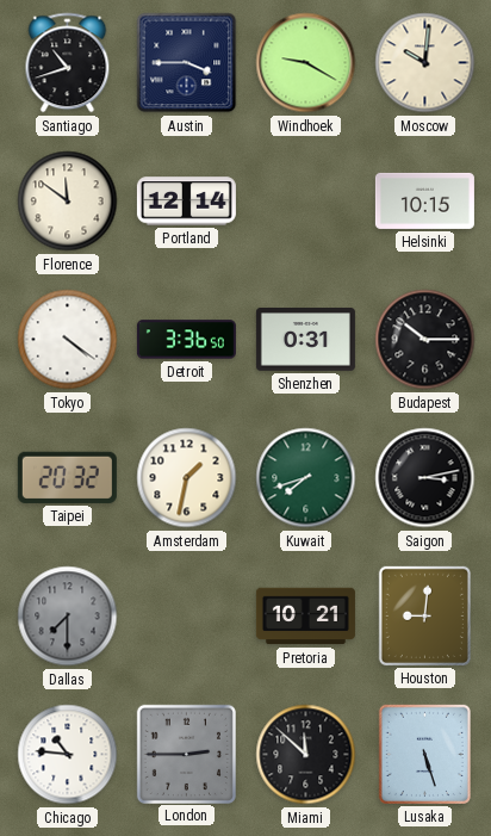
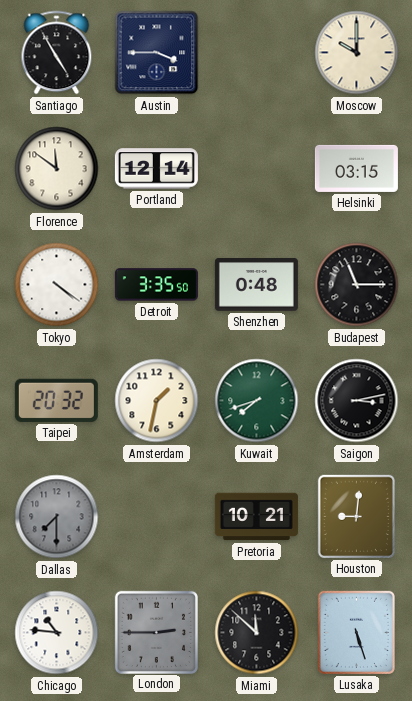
Santiago: 10:42 -> 4:55
Windhoek: 9:20 -> none
Moscow: 10:01 -> 10:00
Helsinki: 10:15 -> 03:15
Detroit: 3:36 -> 3:35
Shenzhen: 0:31 -> 0:48
Budapest: 10:15 -> 11:15
